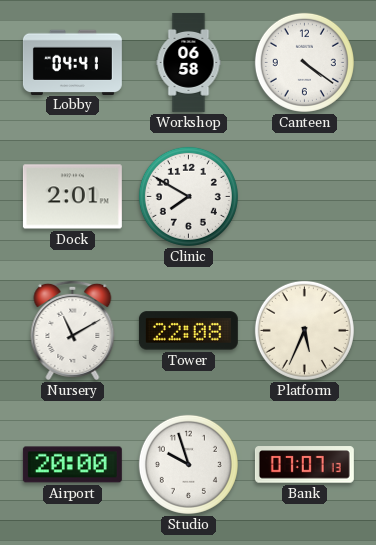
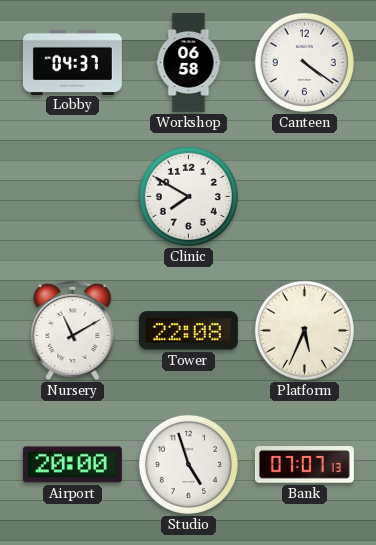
Lobby: 04:41 -> 04:37
Dock: 2:01 -> none
Studio: 9:57 -> 4:57
